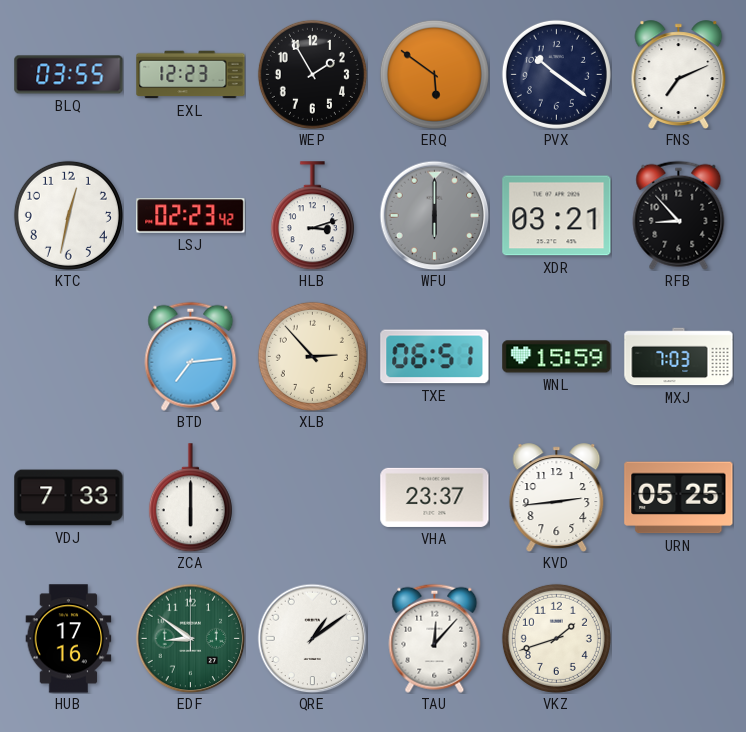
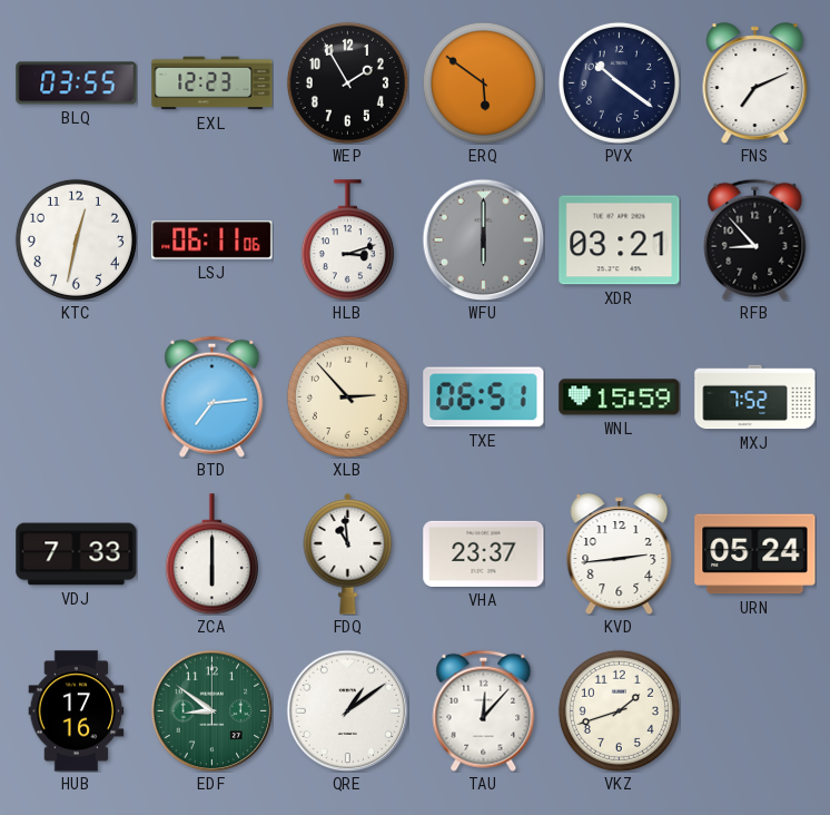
LSJ: 02:23 -> 06:11
MXJ: 7:03 -> 7:52
FDQ: none -> 10:59
URN: 05:25 -> 05:24
